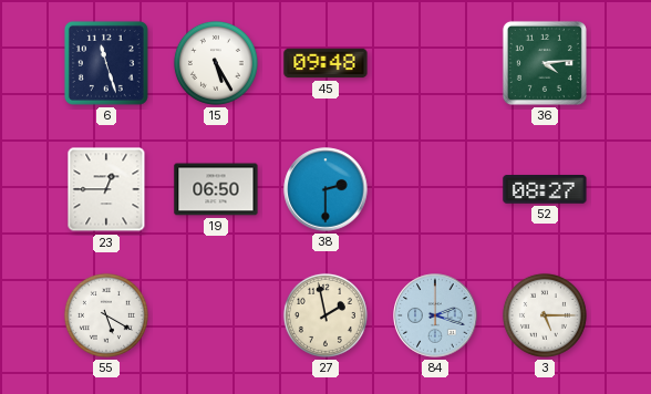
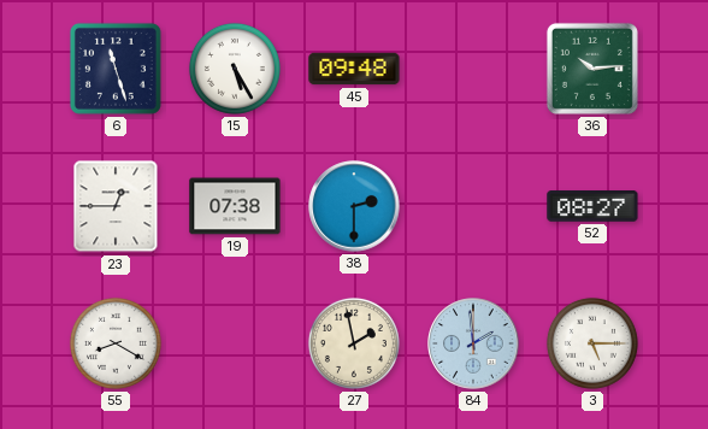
36: 4:14 -> 10:14
19: 06:50 -> 07:38
55: 5:20 -> 8:20
84: 2:18 -> 1:59
